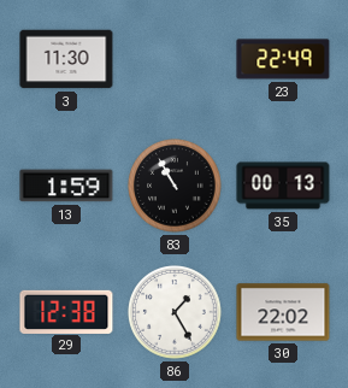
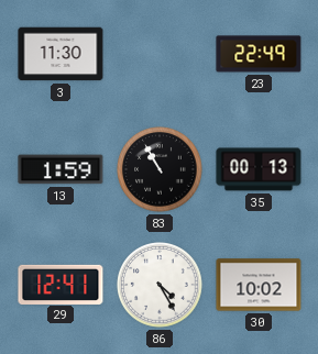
29: 12:38 -> 12:41
86: 1:25 -> 4:25
30: 22:02 -> 10:02
